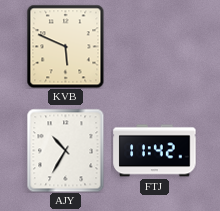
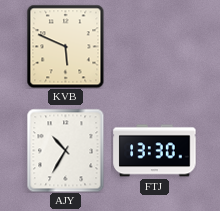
FTJ: 11:42 -> 13:30
